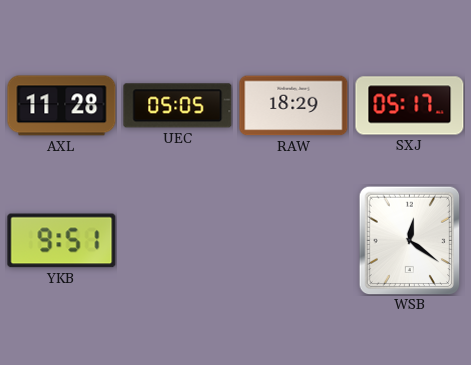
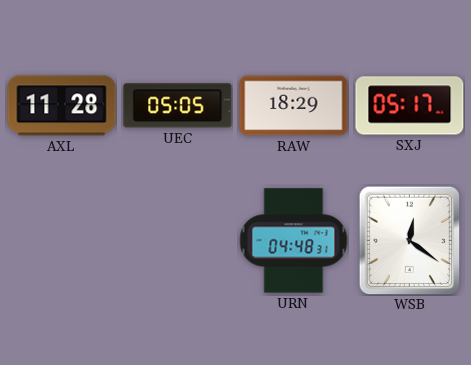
YKB: 9:51 -> none
URN: none -> 04:48
